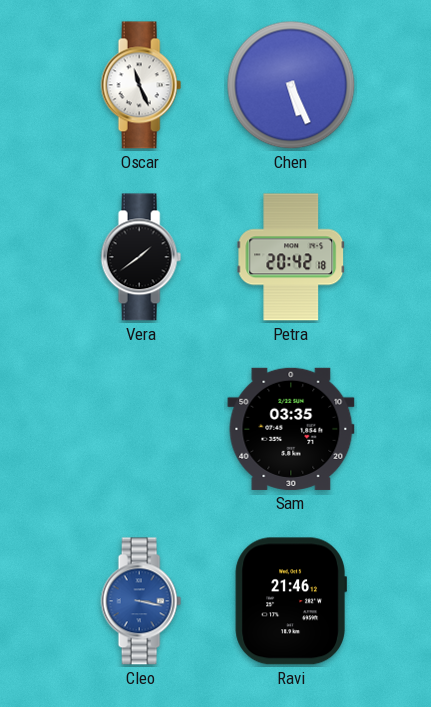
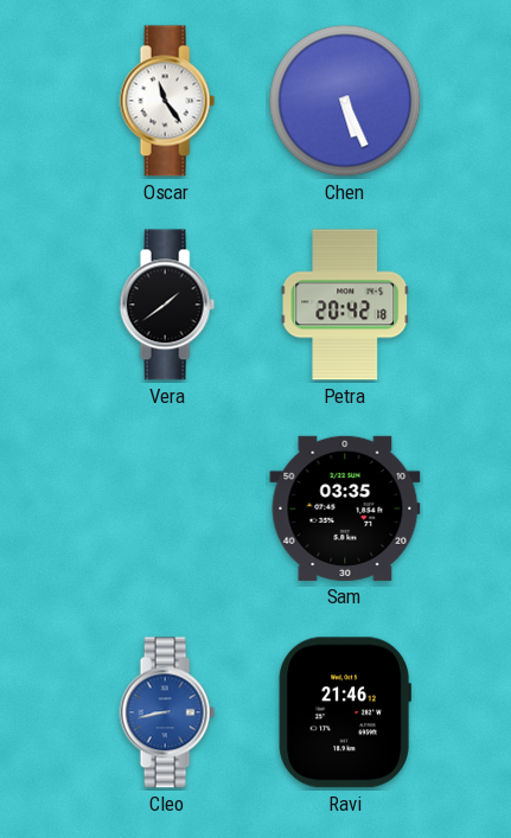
Oscar: 11:26 -> 11:24
Cleo: 3:17 -> 8:43
